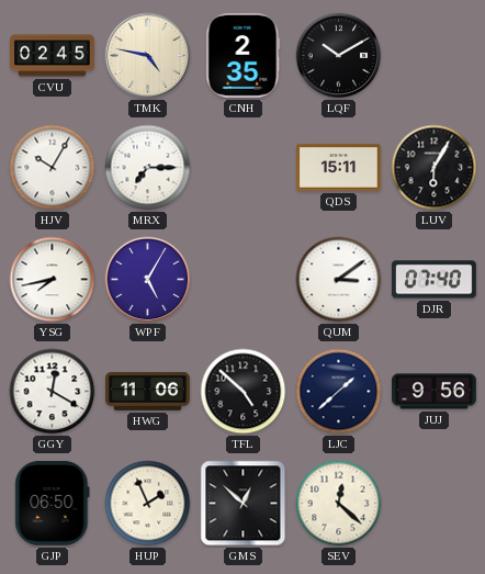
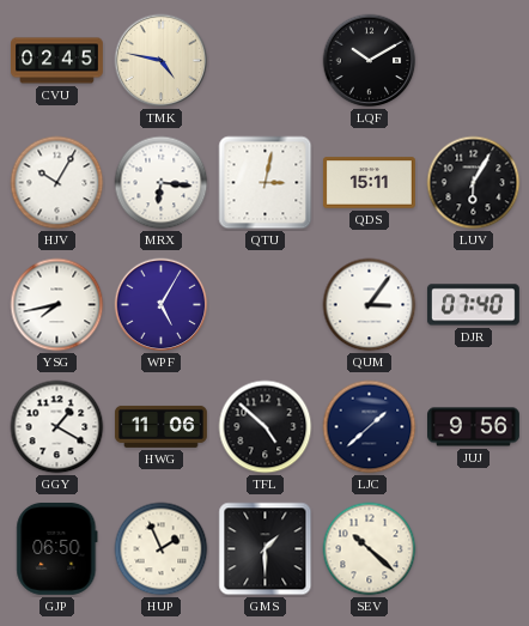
CNH: 2:35 -> none
MRX: 7:15 -> 6:16
QTU: none -> 3:02
QUM: 3:09 -> 3:06
GGY: 12:20 -> 1:20
GMS: 12:52 -> 1:30
SEV: 12:22 -> 10:22
